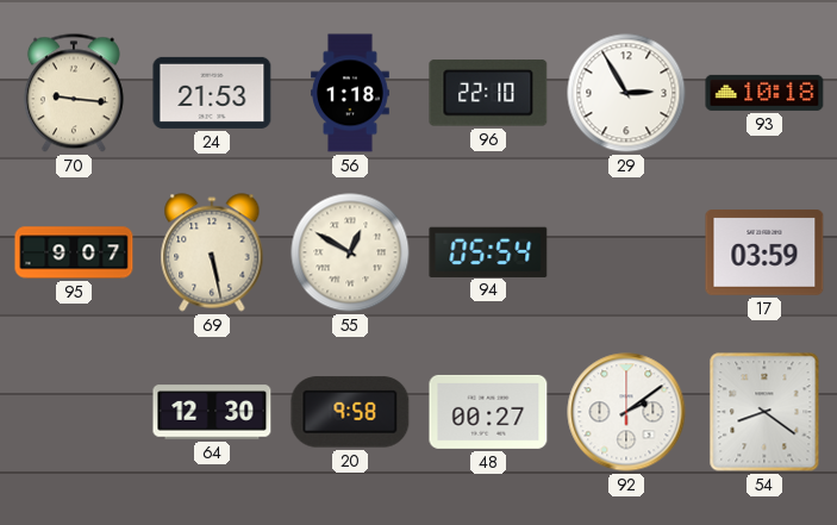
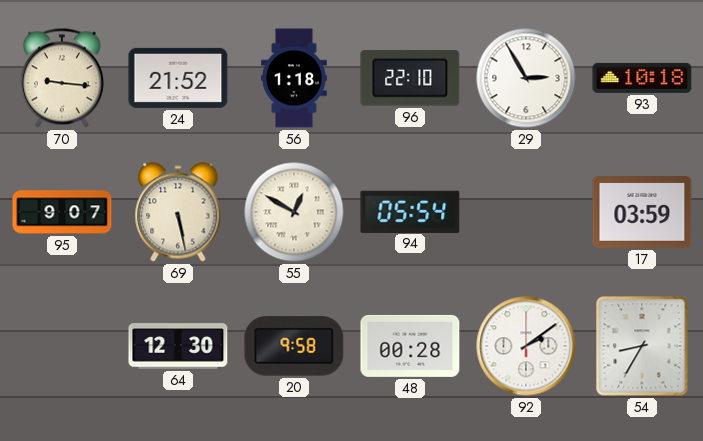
24: 21:53 -> 21:52
48: 00:27 -> 00:28
54: 8:21 -> 8:35
